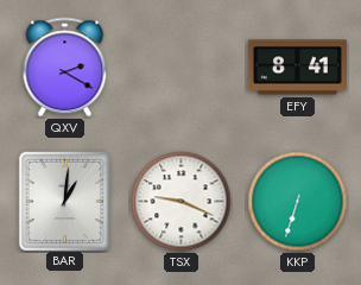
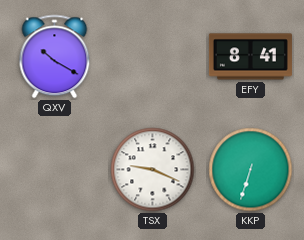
QXV: 2:20 -> 10:20
BAR: 1:01 -> none
